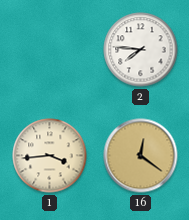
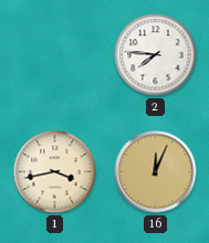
1: 3:44 -> 3:43
16: 12:21 -> 12:04
